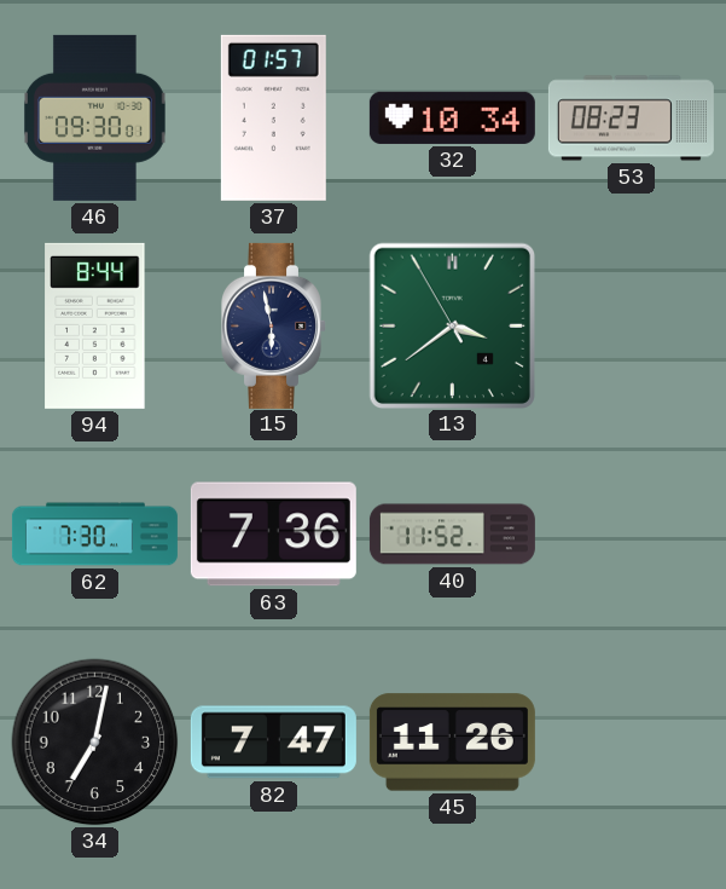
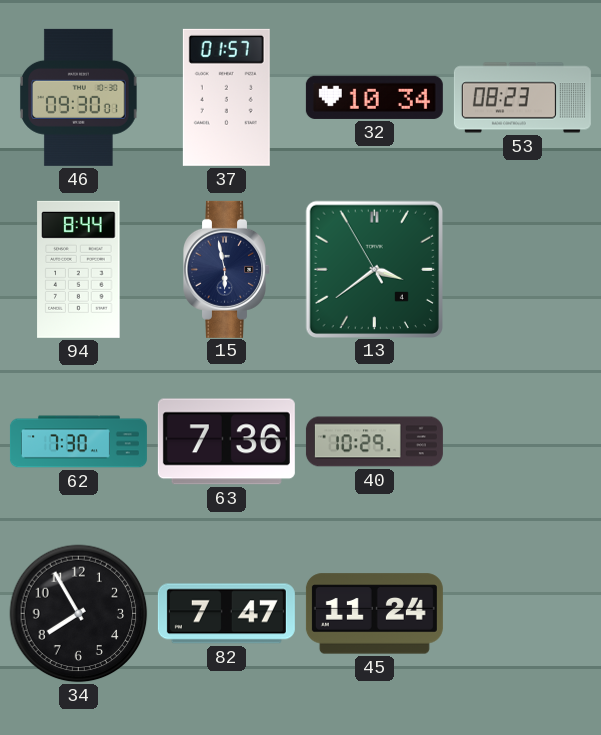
40: 11:52 -> 10:29
34: 7:02 -> 7:55
45: 11:26 -> 11:24
